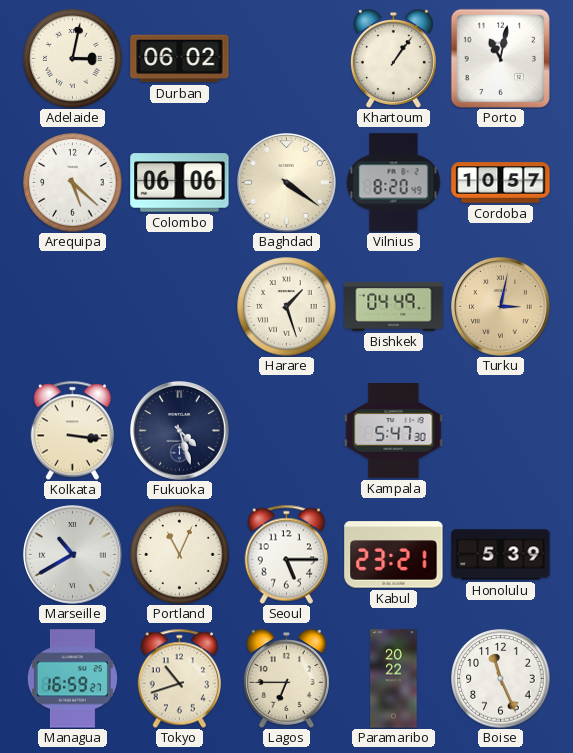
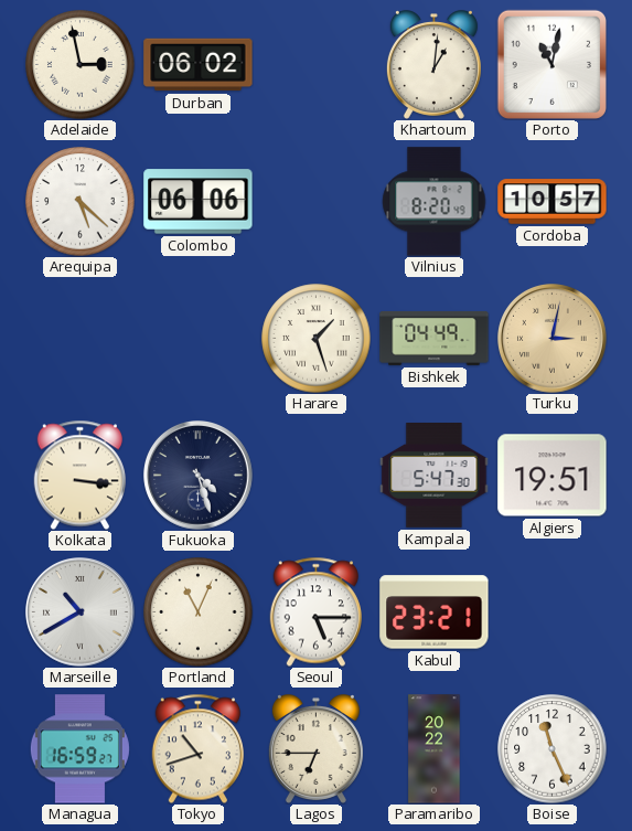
Adelaide: 3:02 -> 2:58
Khartoum: 1:06 -> 1:01
Baghdad: 4:21 -> none
Algiers: none -> 19:51
Honolulu: 5:39 -> none
